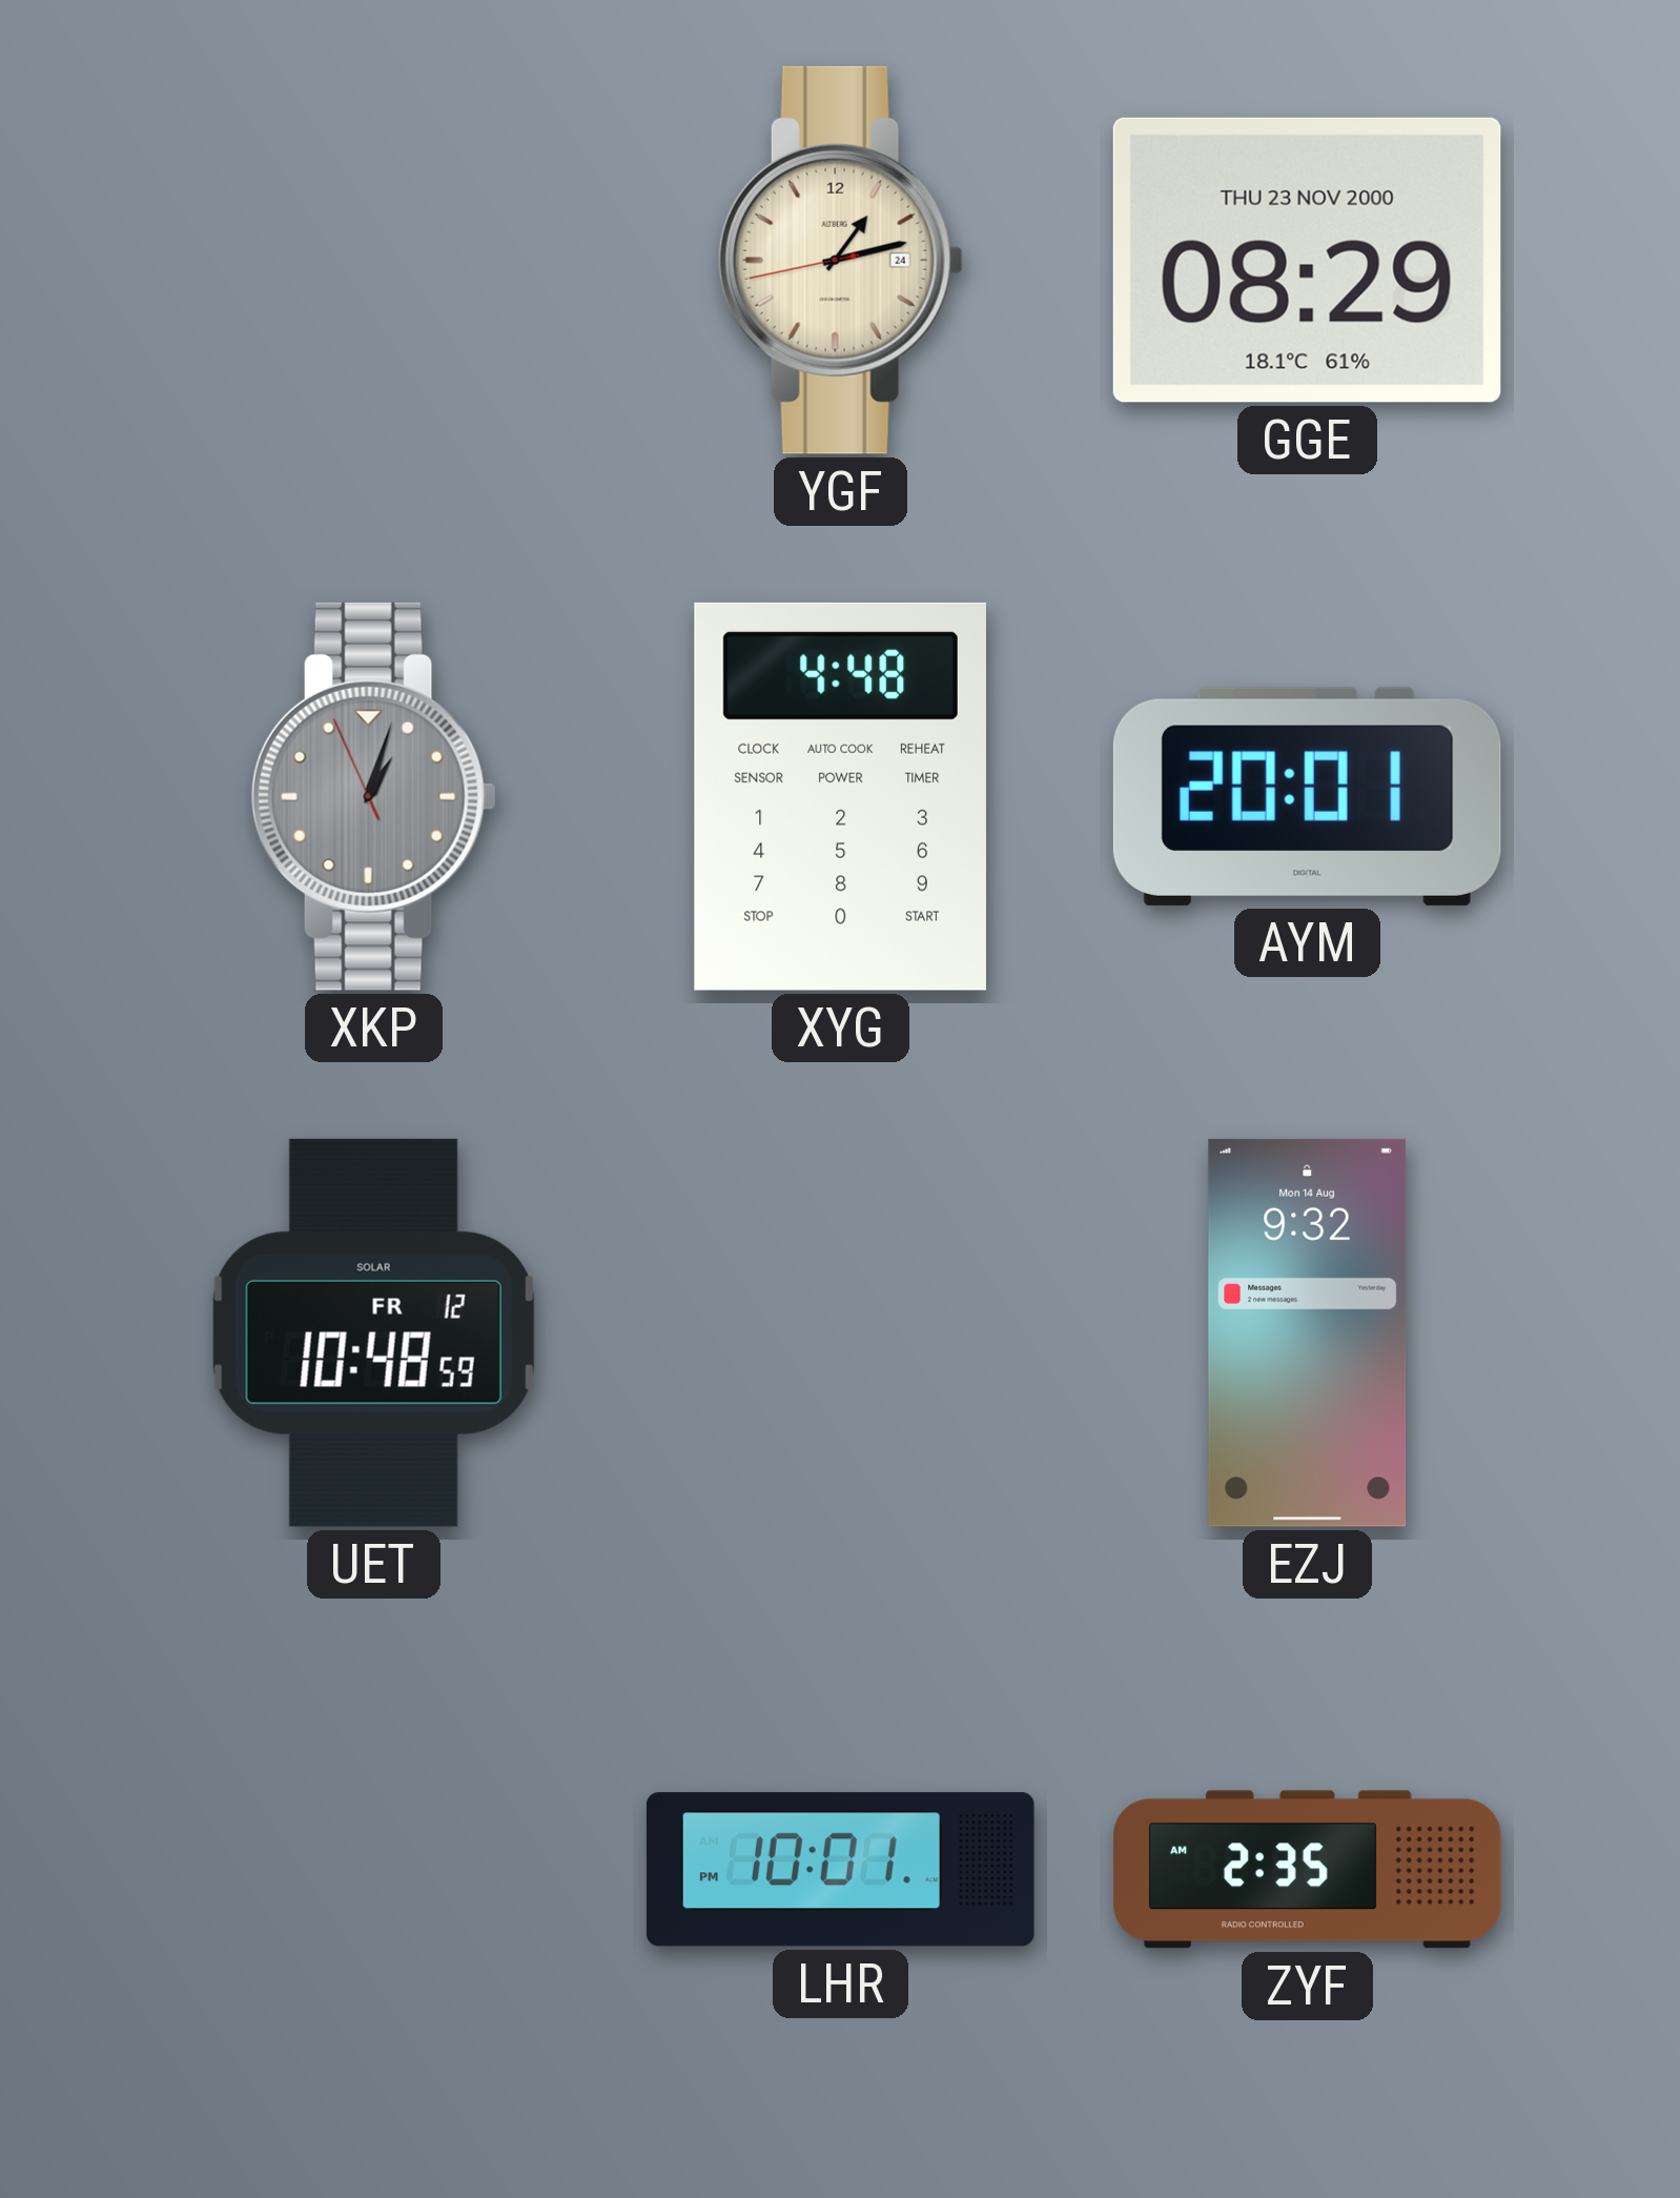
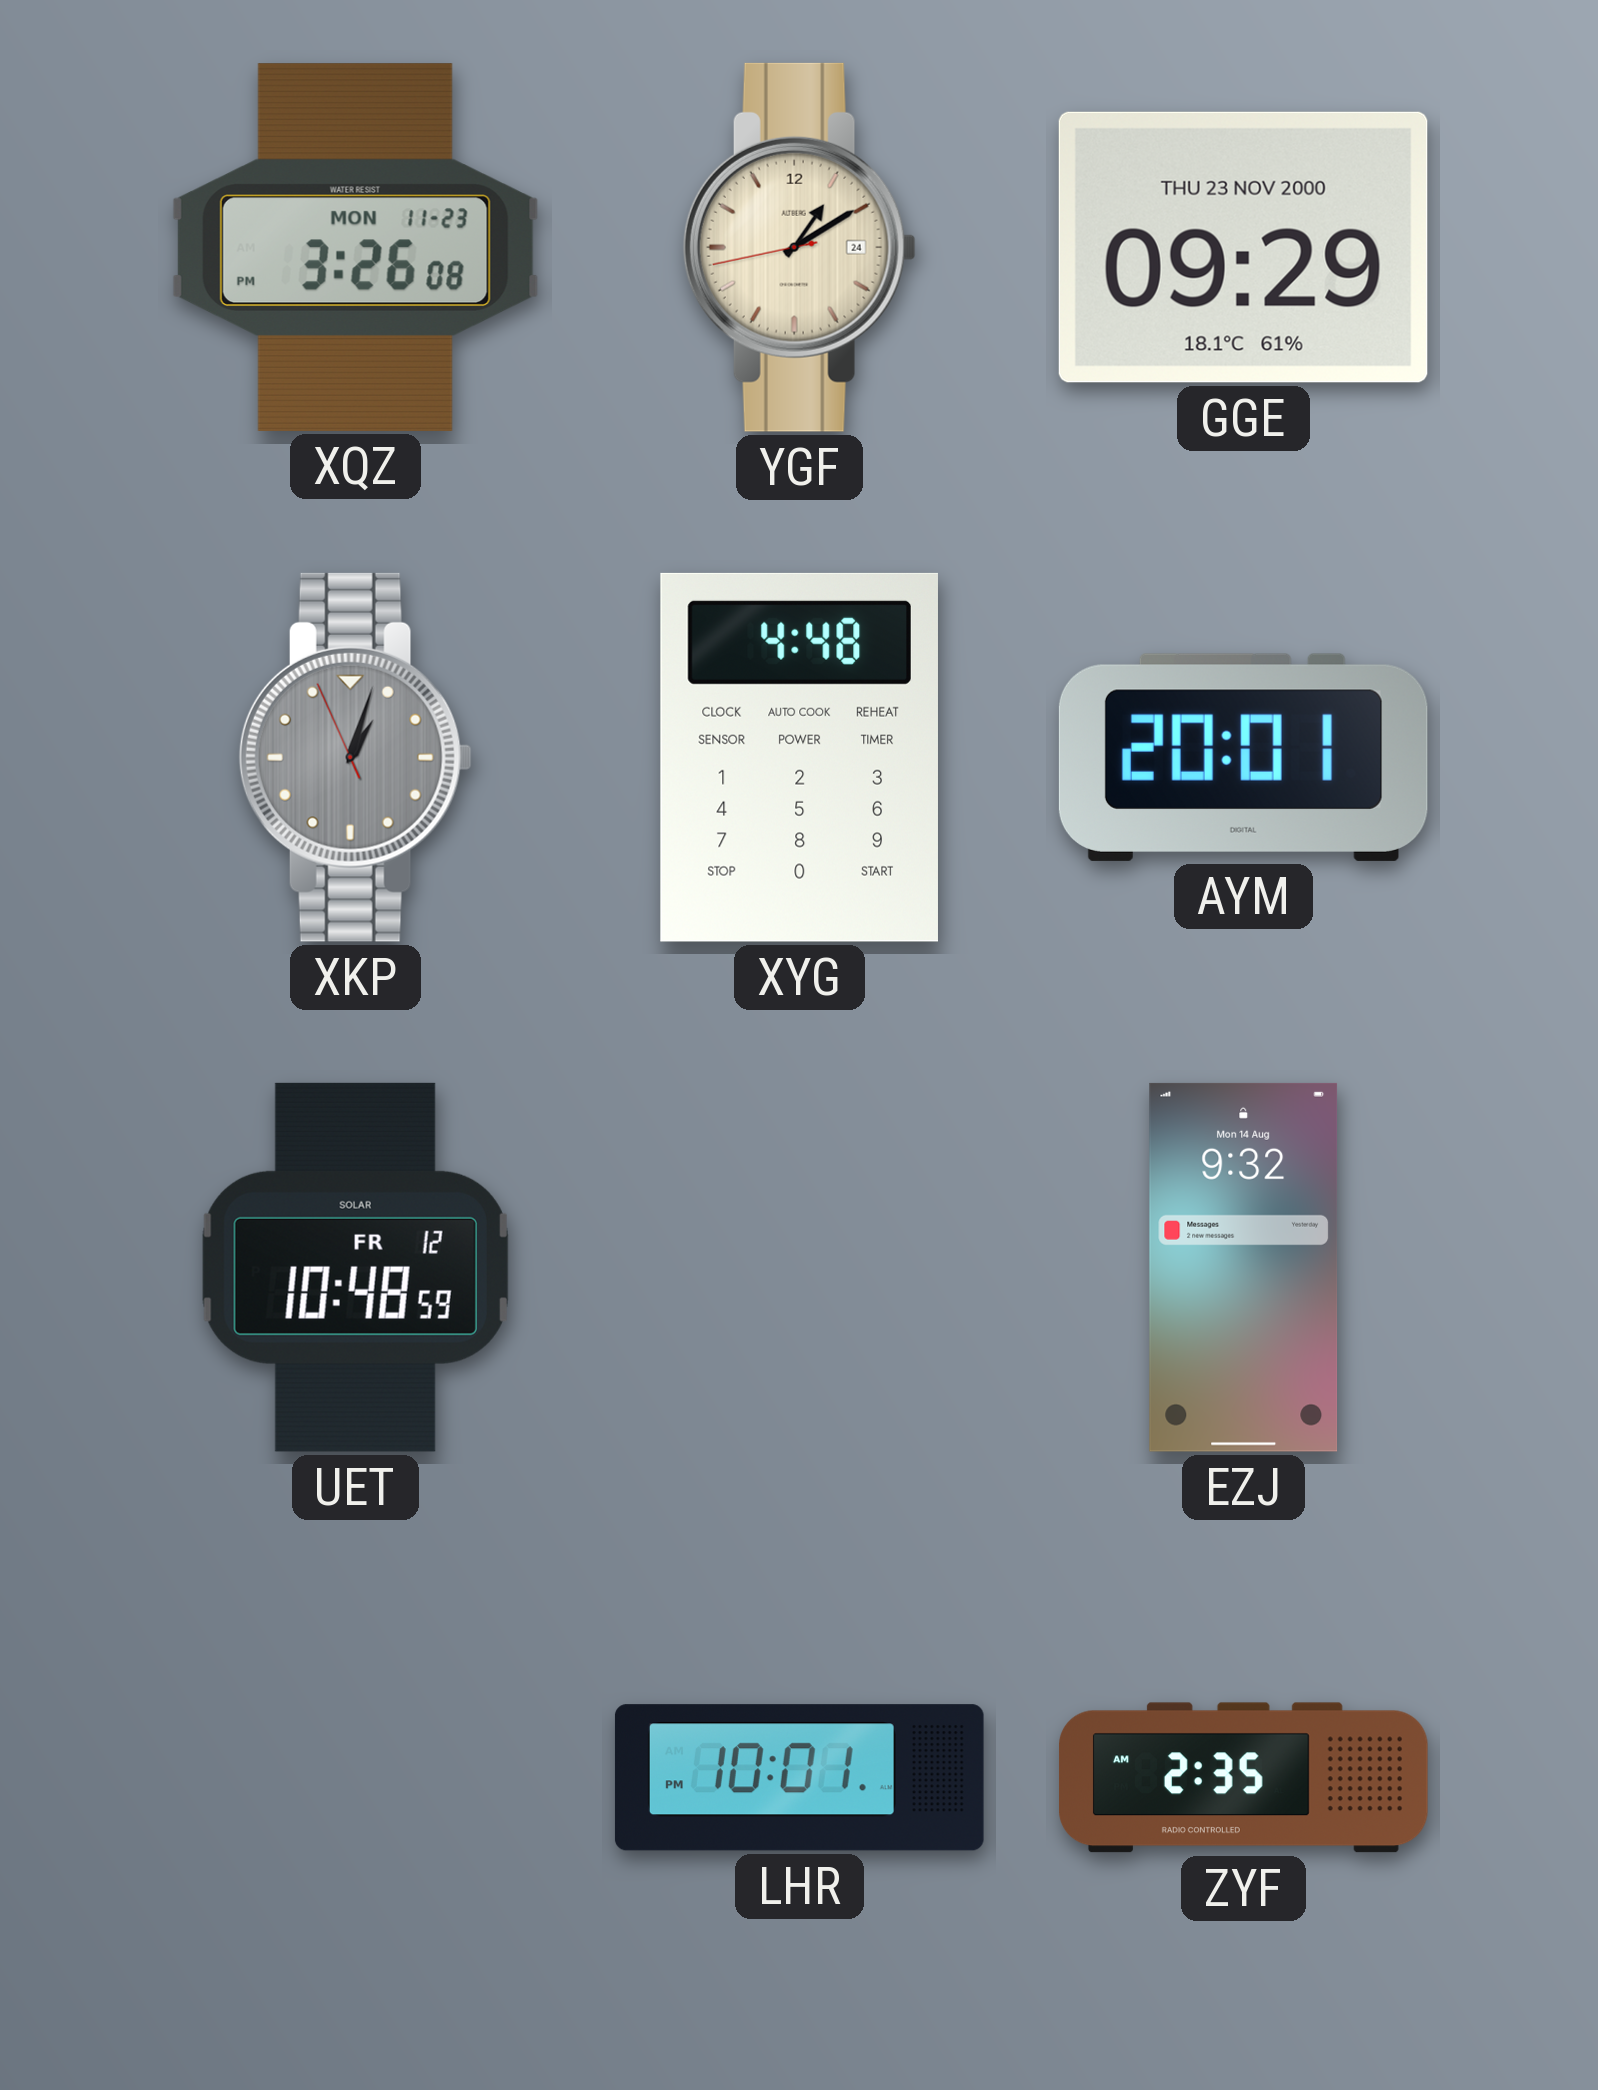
XQZ: none -> 3:26
YGF: 1:12 -> 1:09
GGE: 08:29 -> 09:29
